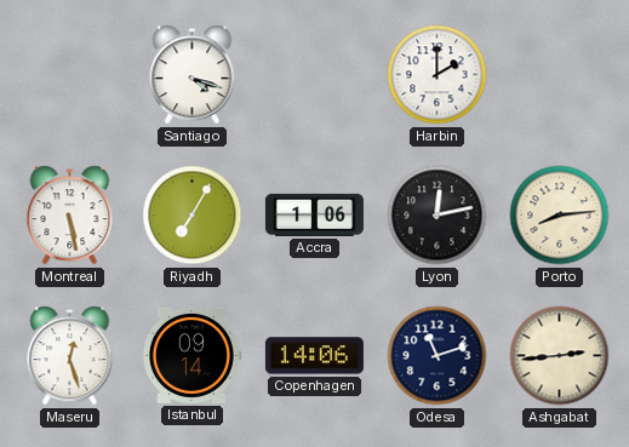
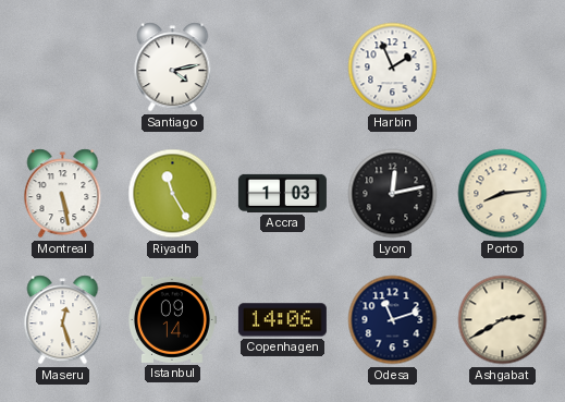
Santiago: 4:18 -> 4:13
Harbin: 2:00 -> 1:56
Riyadh: 7:05 -> 11:25
Accra: 1:06 -> 1:03
Ashgabat: 2:44 -> 2:40
